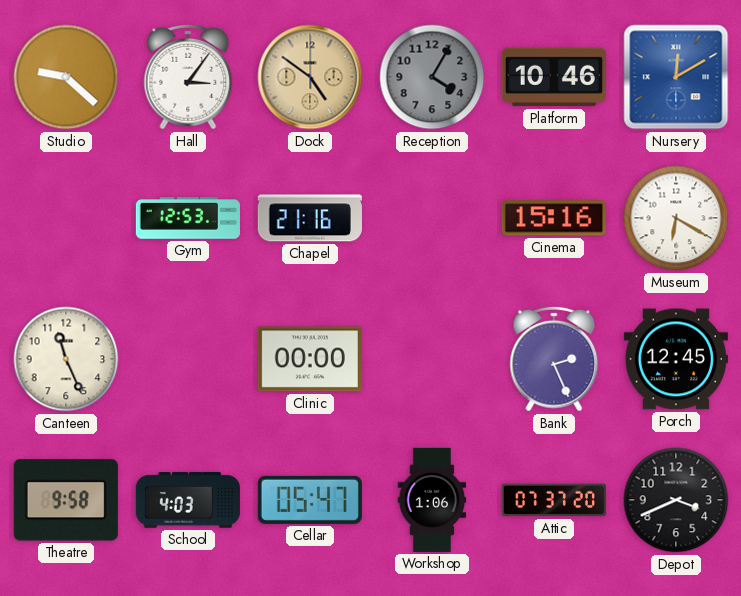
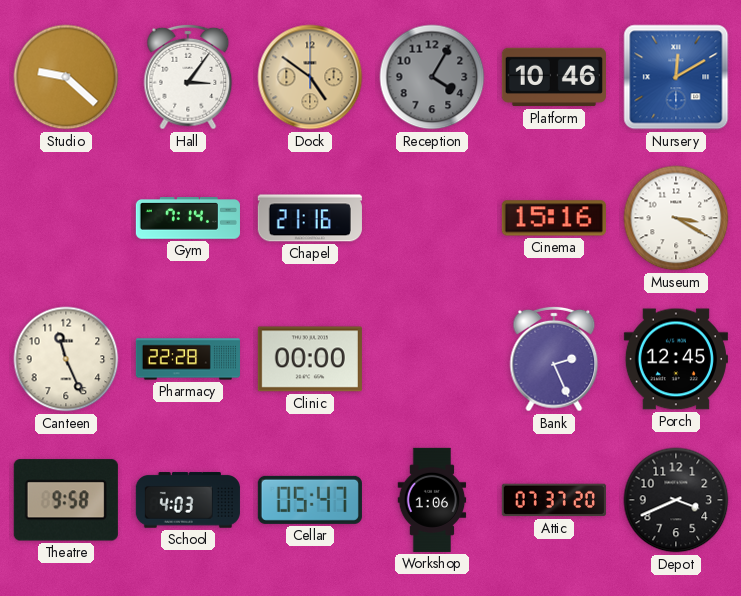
Gym: 12:53 -> 7:14
Museum: 6:20 -> 3:20
Pharmacy: none -> 22:28
